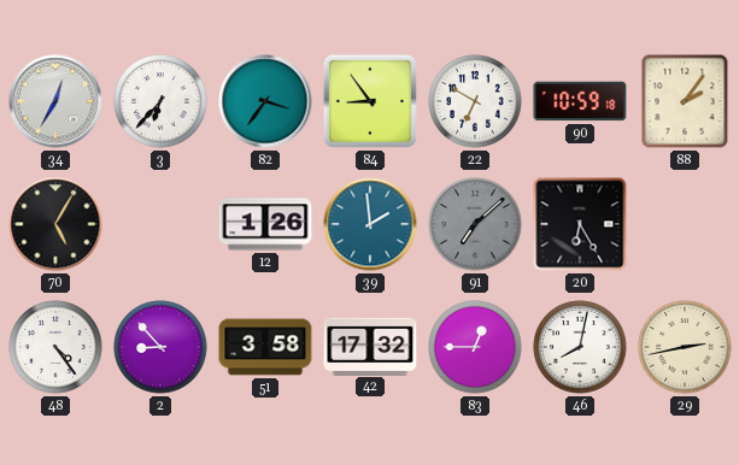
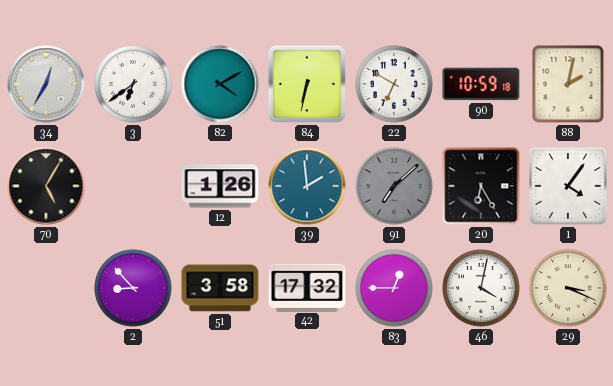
3: 6:37 -> 6:39
82: 3:36 -> 4:10
84: 8:54 -> 6:32
88: 2:06 -> 2:02
1: none -> 4:06
48: 4:24 -> none
46: 8:02 -> 4:02
29: 2:43 -> 3:19
